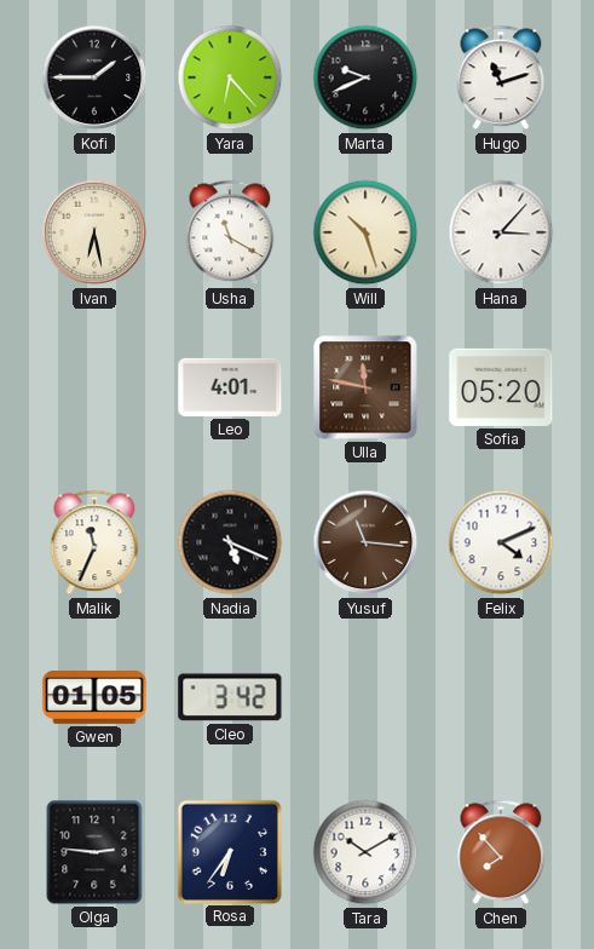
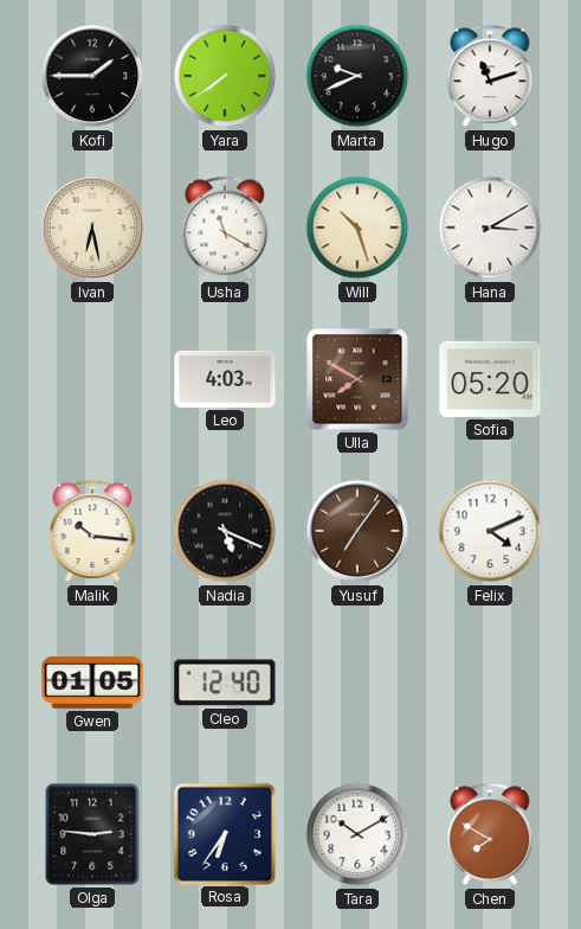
Yara: 6:23 -> 7:39
Hana: 3:07 -> 3:10
Leo: 4:01 -> 4:03
Ulla: 11:47 -> 7:50
Malik: 11:34 -> 10:16
Yusuf: 11:16 -> 7:06
Cleo: 3:42 -> 12:40
Chen: 7:53 -> 7:50
